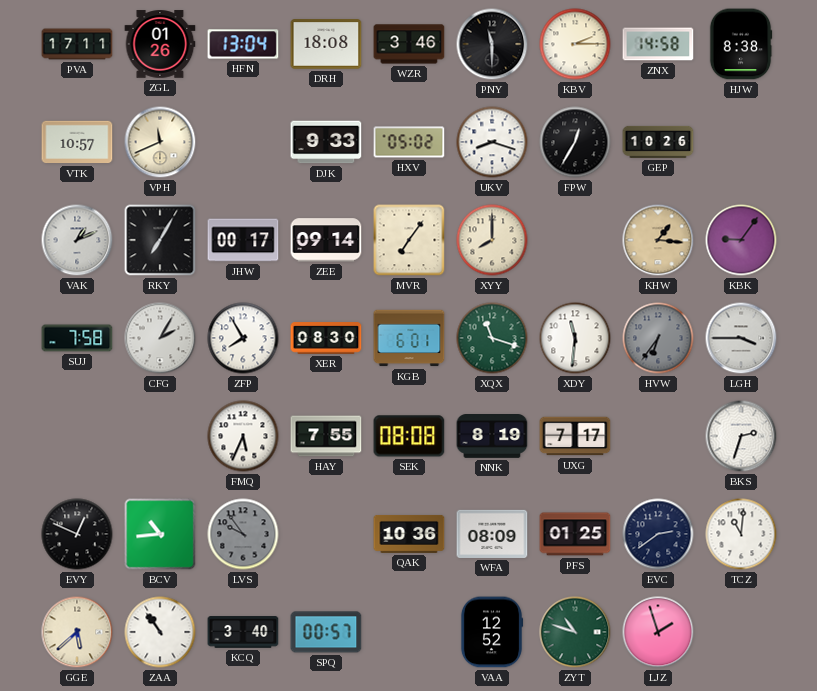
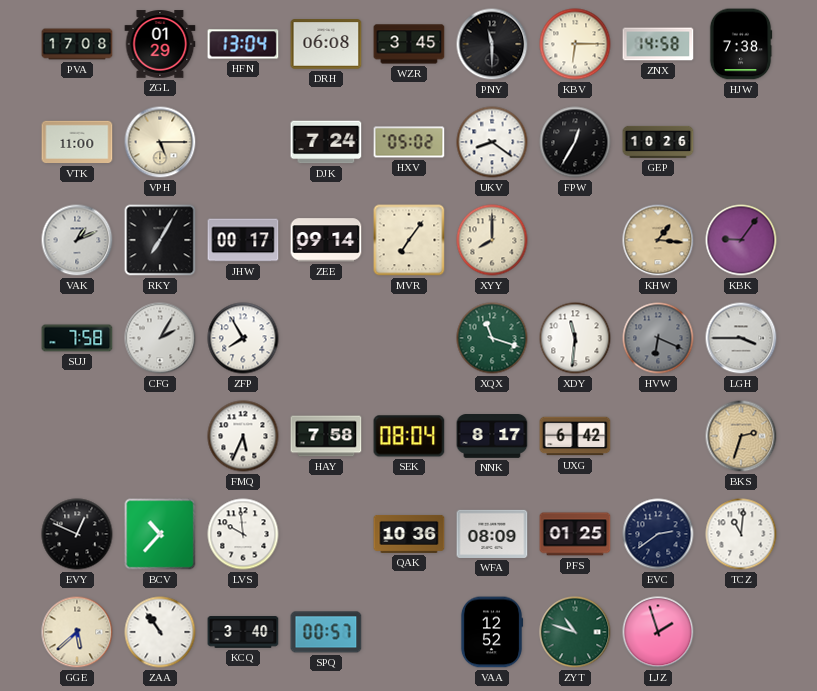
PVA: 17:11 -> 17:08
ZGL: 01:26 -> 01:29
DRH: 18:08 -> 06:08
WZR: 3:46 -> 3:45
KBV: 2:15 -> 6:15
HJW: 8:38 -> 7:38
VTK: 10:57 -> 11:00
VPH: 11:41 -> 5:15
DJK: 9:33 -> 7:24
UKV: 8:18 -> 8:21
XER: 08:30 -> none
KGB: 6:01 -> none
HVW: 6:36 -> 6:19
HAY: 7:55 -> 7:58
SEK: 08:08 -> 08:04
NNK: 8:19 -> 8:17
UXG: 7:17 -> 6:42
BKS dial: white -> champagne
BCV: 10:44 -> 10:37
LVS: 9:54 -> 9:59
LVS dial: grey -> white
